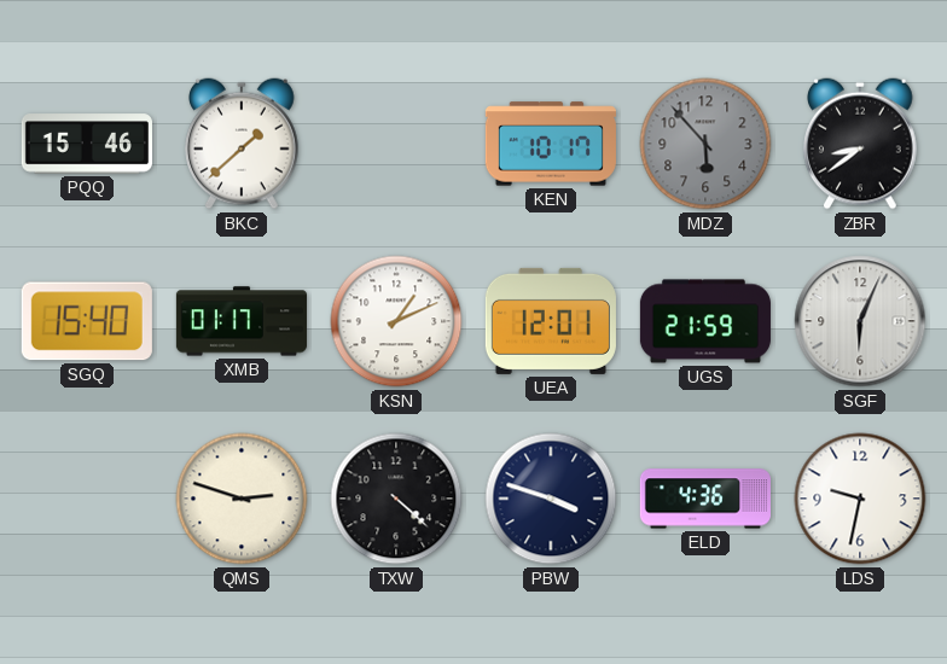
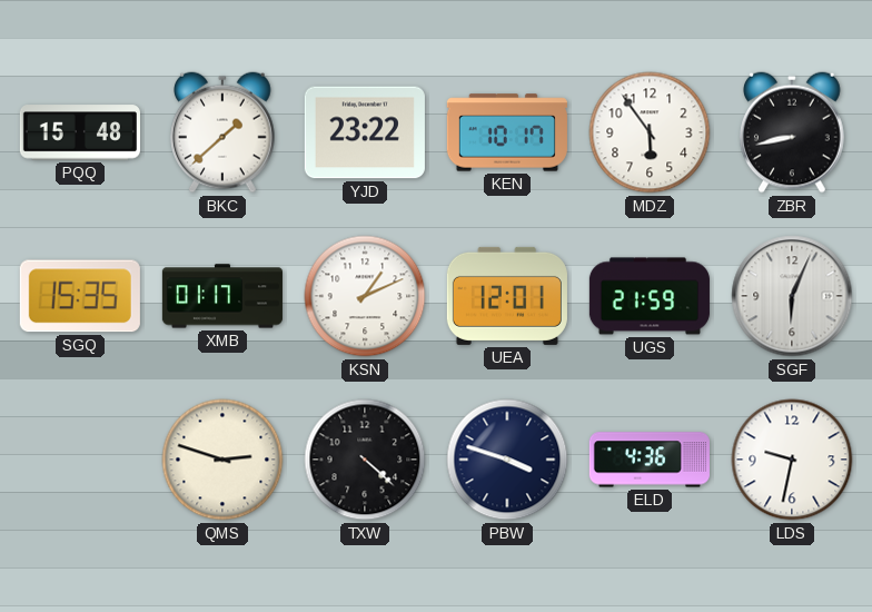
PQQ: 15:46 -> 15:48
YJD: none -> 23:22
MDZ: 5:53 -> 5:54
MDZ dial: grey -> white
ZBR: 8:39 -> 8:43
SGQ: 15:40 -> 15:35
